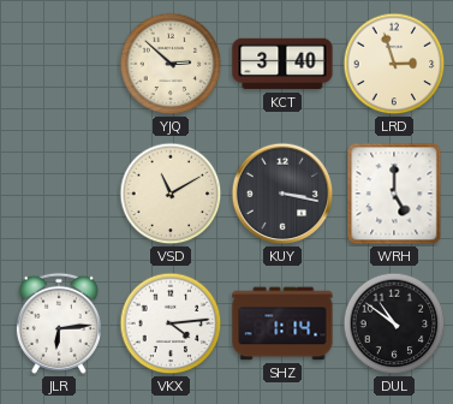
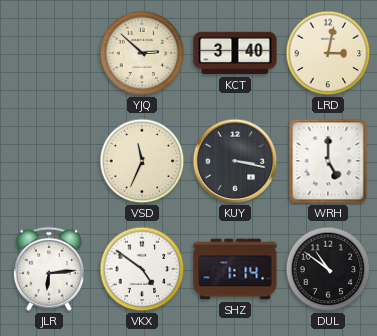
LRD: 2:57 -> 3:02
VSD: 11:10 -> 11:34
VKX: 4:14 -> 4:51
